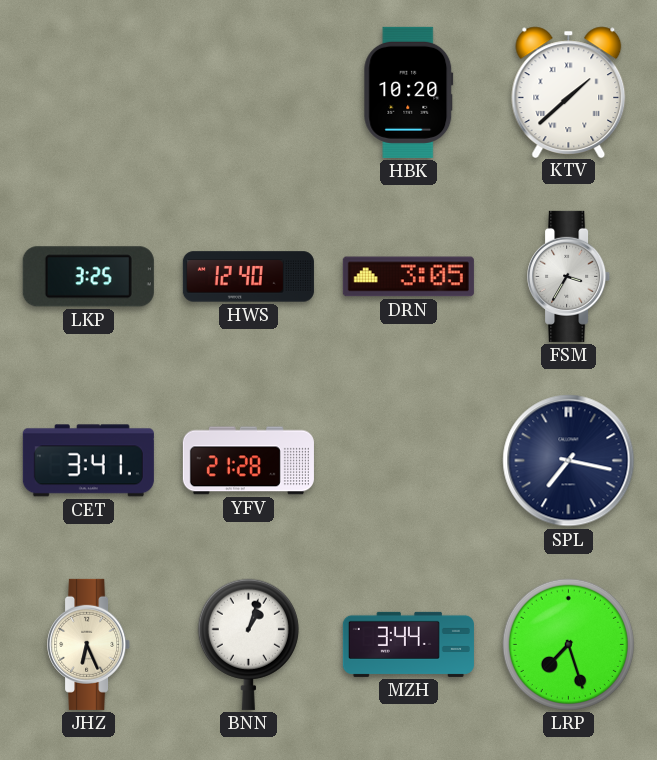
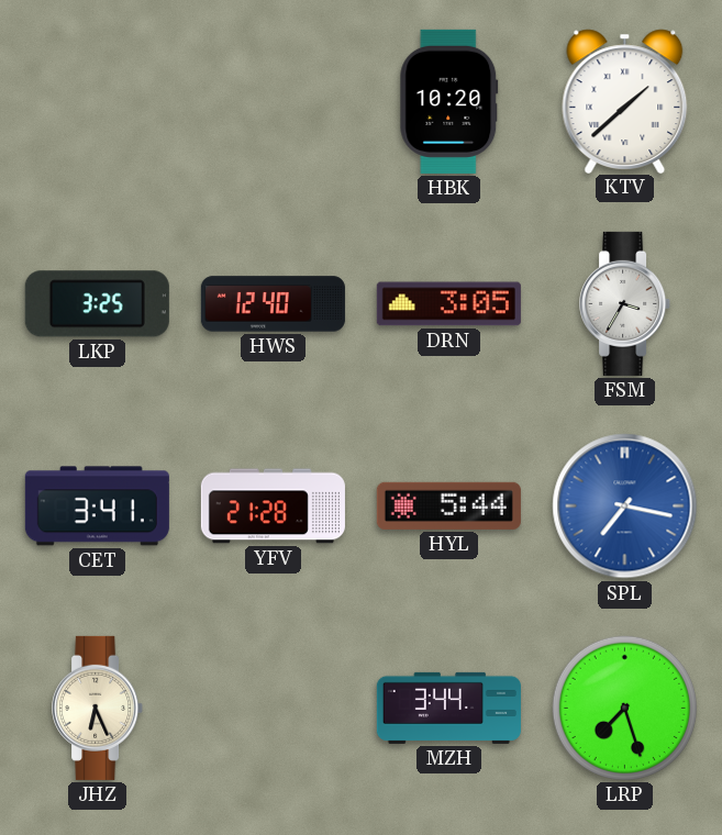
HYL: none -> 5:44
SPL dial: navy -> blue
BNN: 1:03 -> none
